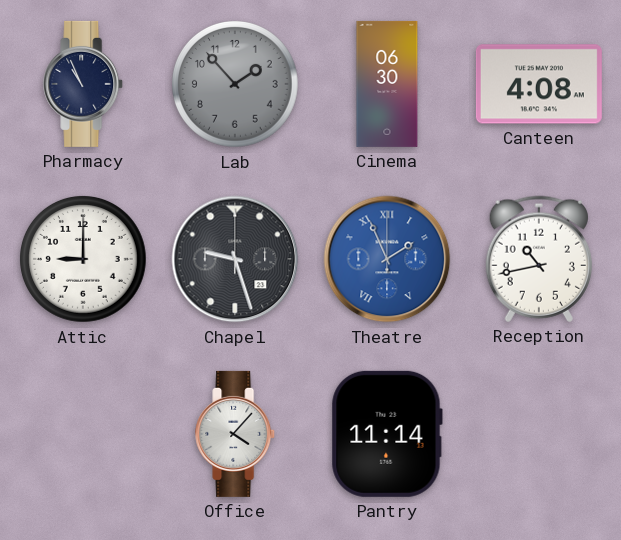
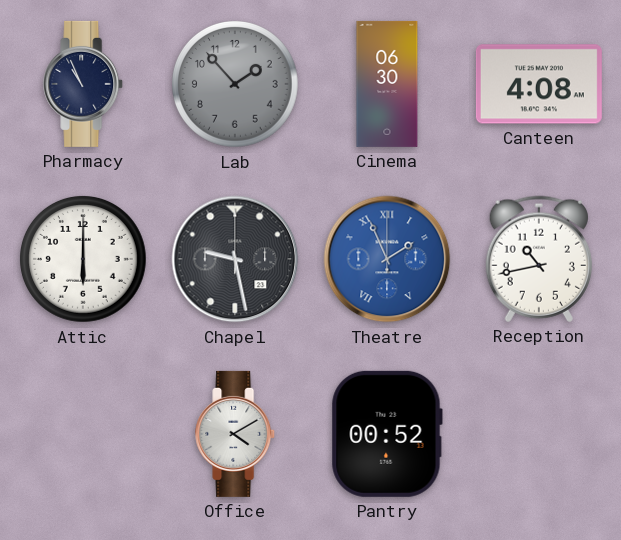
Attic: 9:00 -> 6:00
Chapel: 9:27 -> 9:28
Office: 4:07 -> 4:10
Pantry: 11:14 -> 00:52
